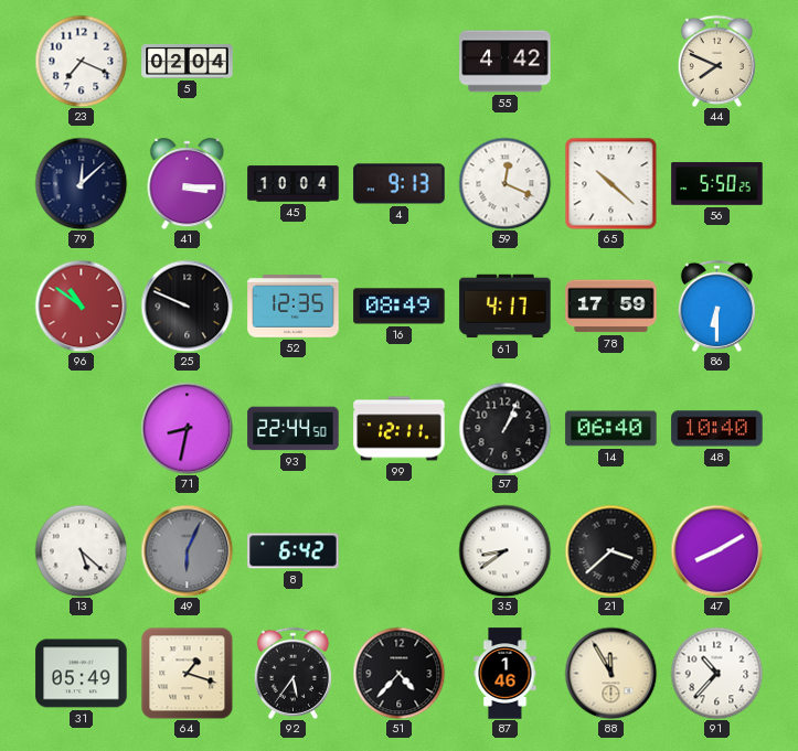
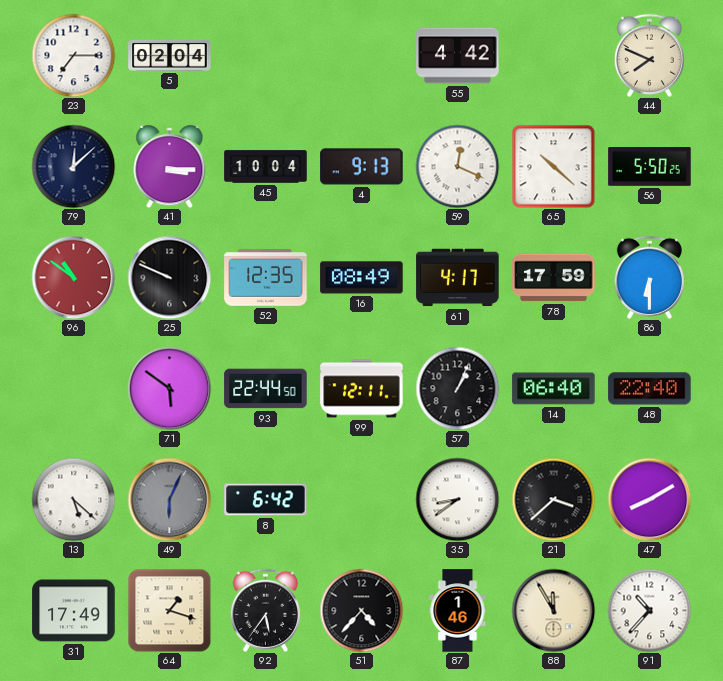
23: 7:19 -> 7:15
71: 8:32 -> 5:51
48: 10:40 -> 22:40
31: 05:49 -> 17:49
